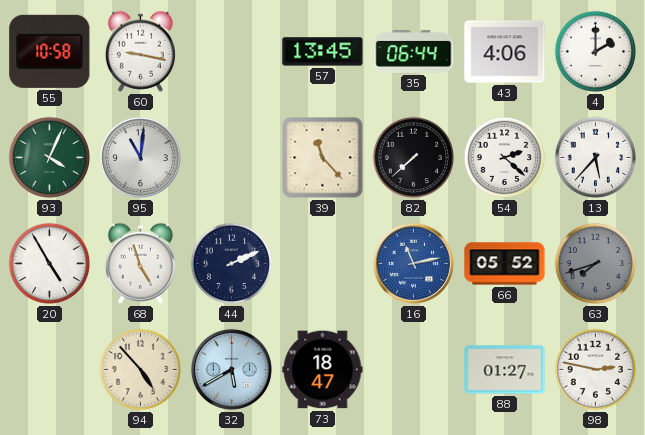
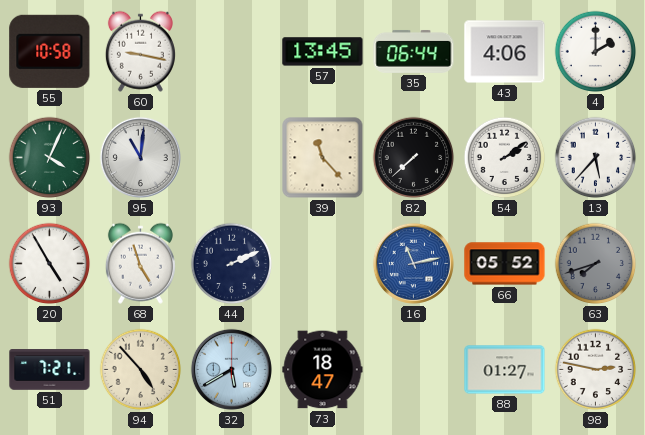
54: 2:22 -> 2:09
51: none -> 7:21
